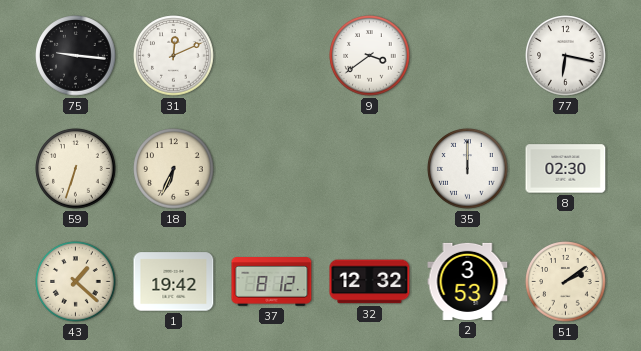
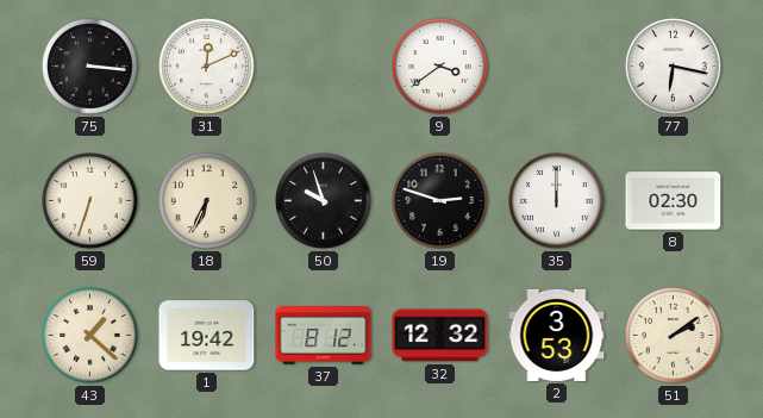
75: 9:16 -> 3:16
50: none -> 9:57
19: none -> 2:48
